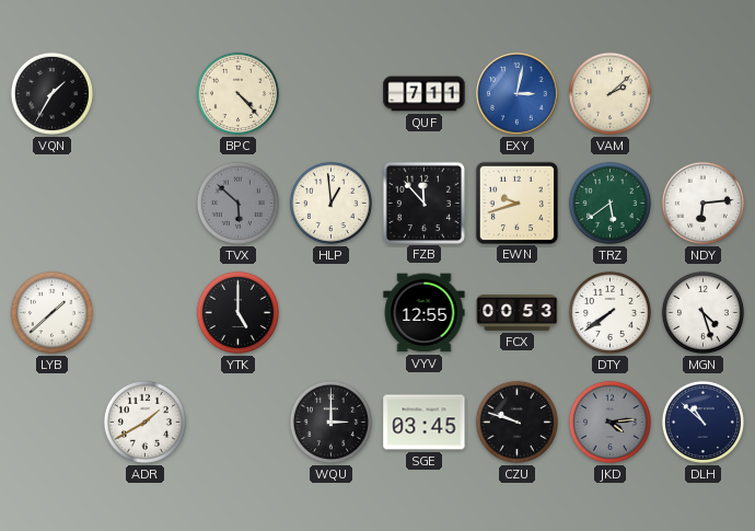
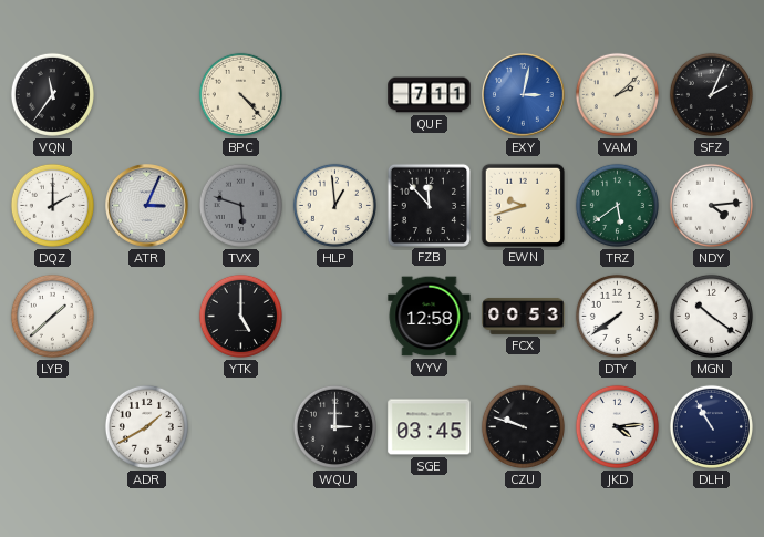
VQN: 1:35 -> 11:36
SFZ: none -> 2:04
DQZ: none -> 2:00
ATR: none -> 3:04
TVX: 5:52 -> 5:48
NDY: 6:14 -> 4:14
VYV: 12:55 -> 12:58
MGN: 4:27 -> 10:21
JKD dial: grey -> white
DLH: 10:52 -> 10:55
